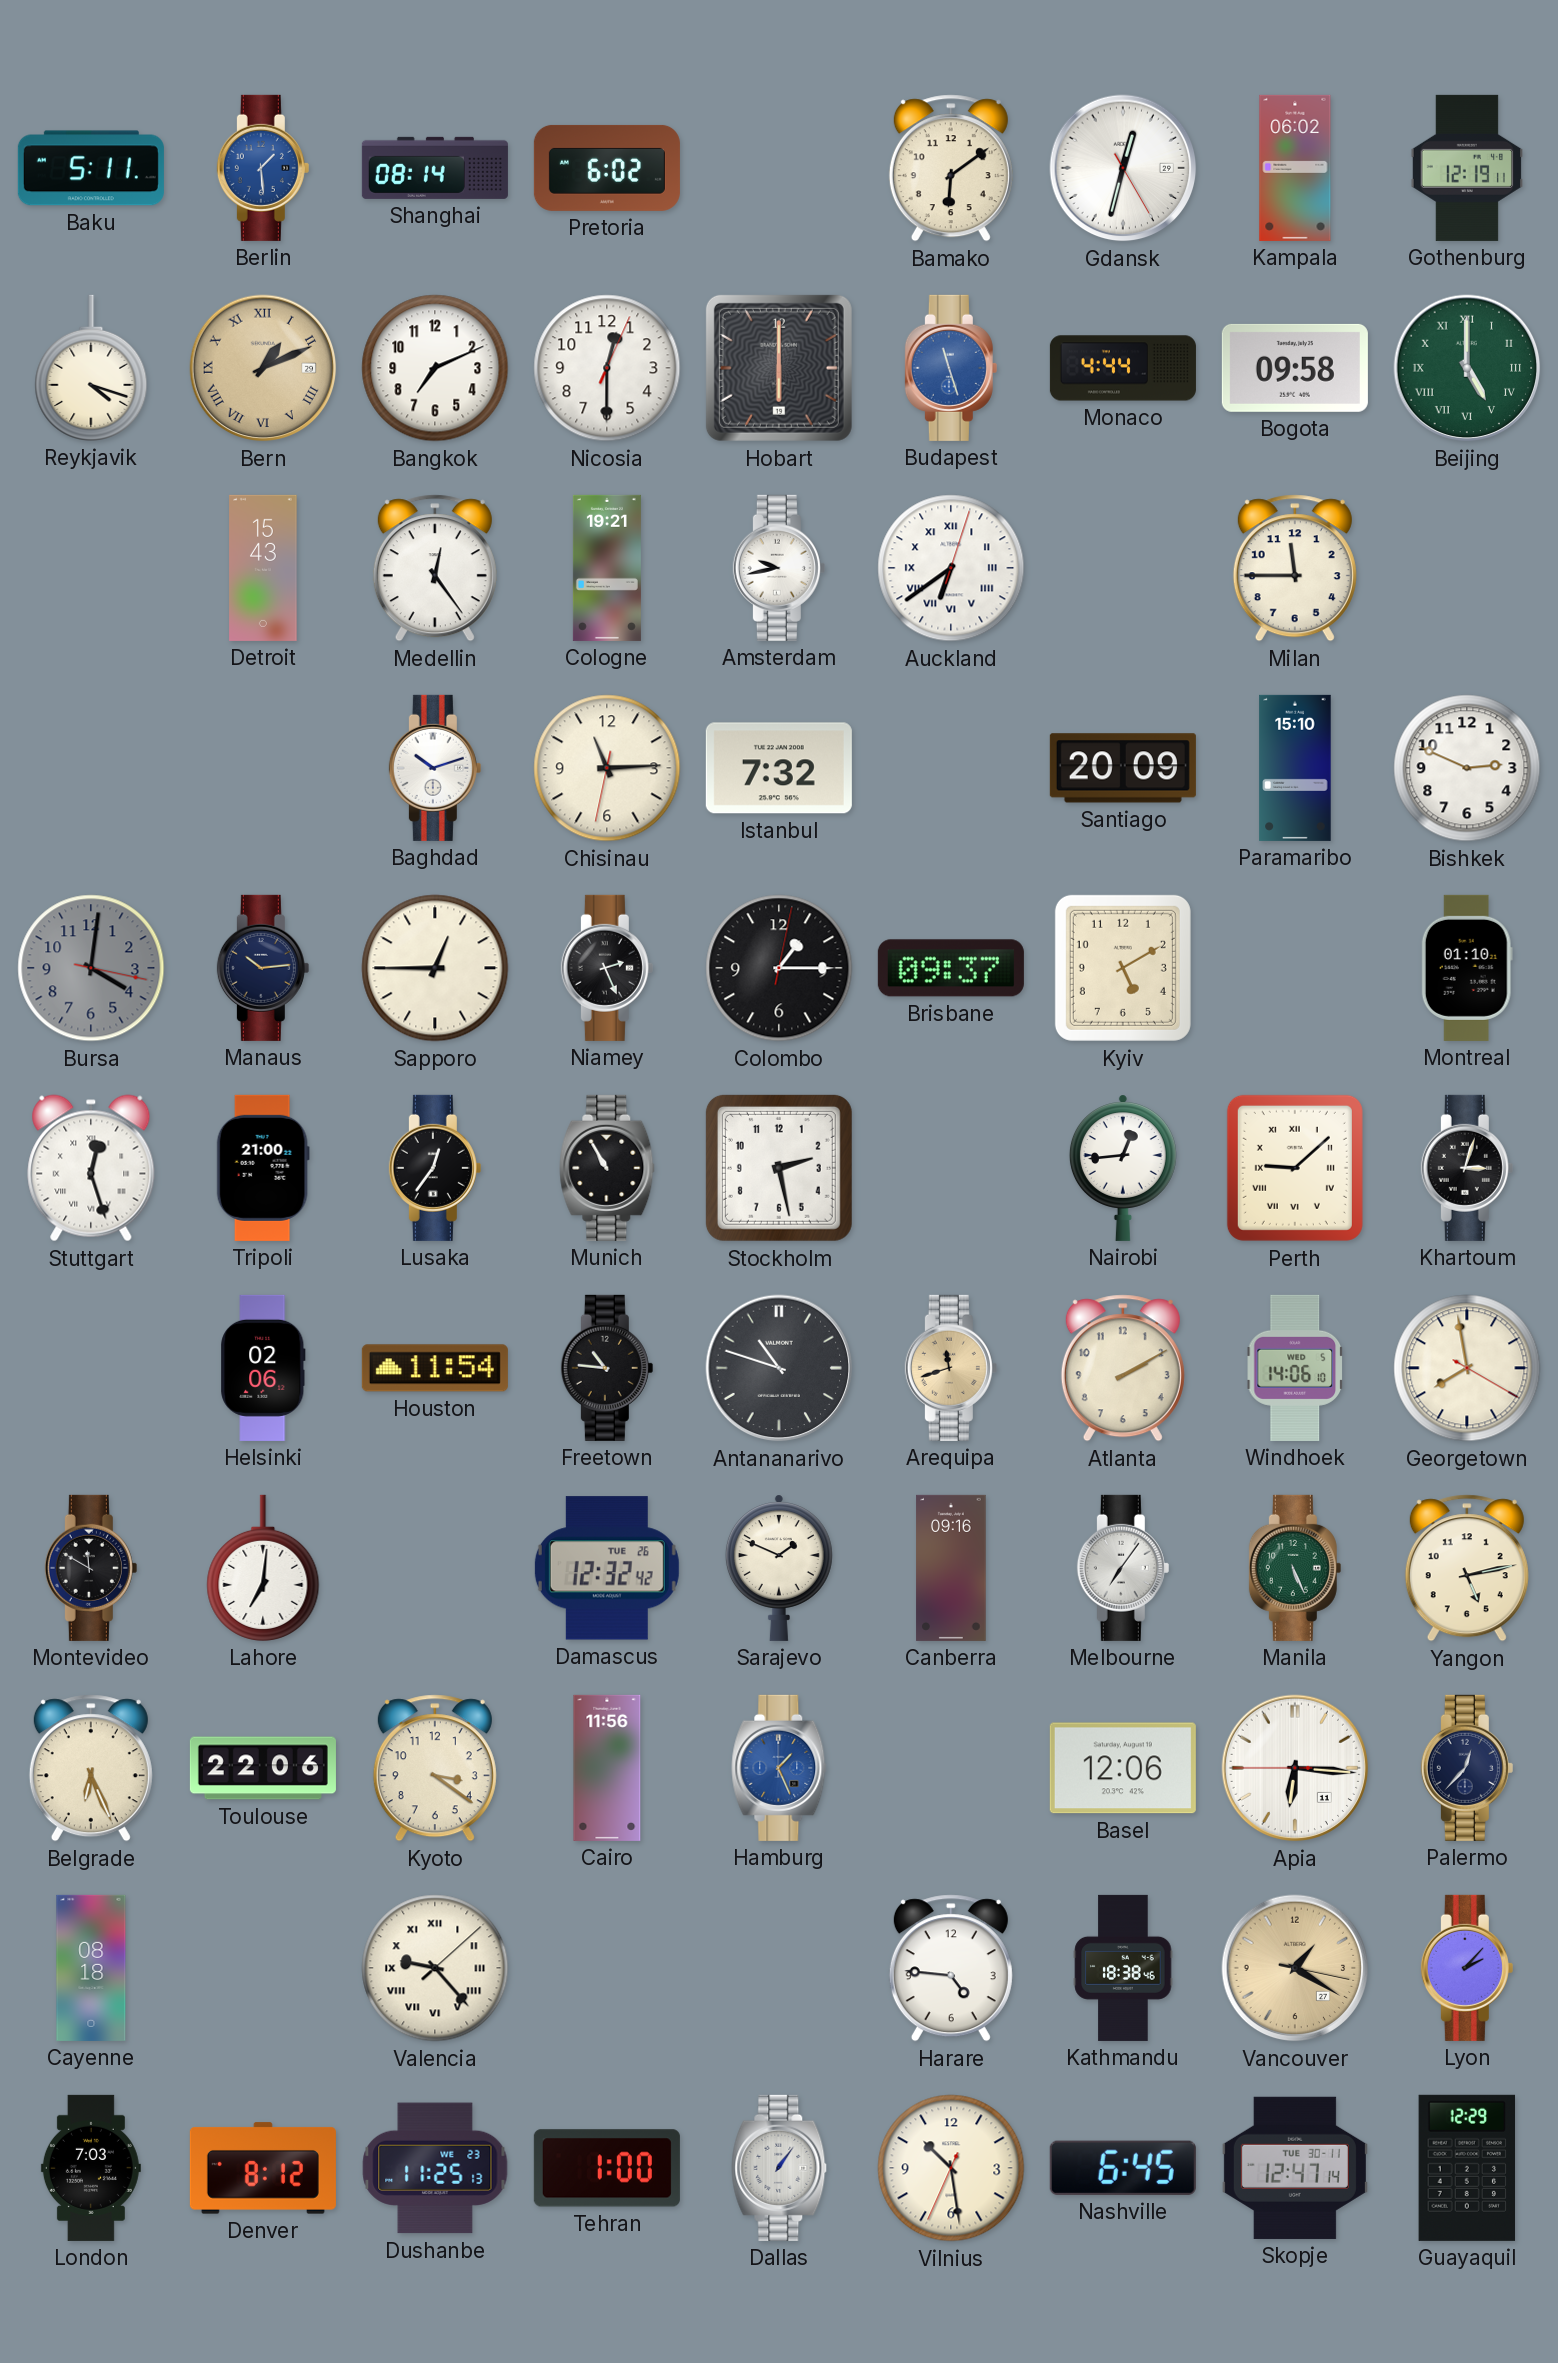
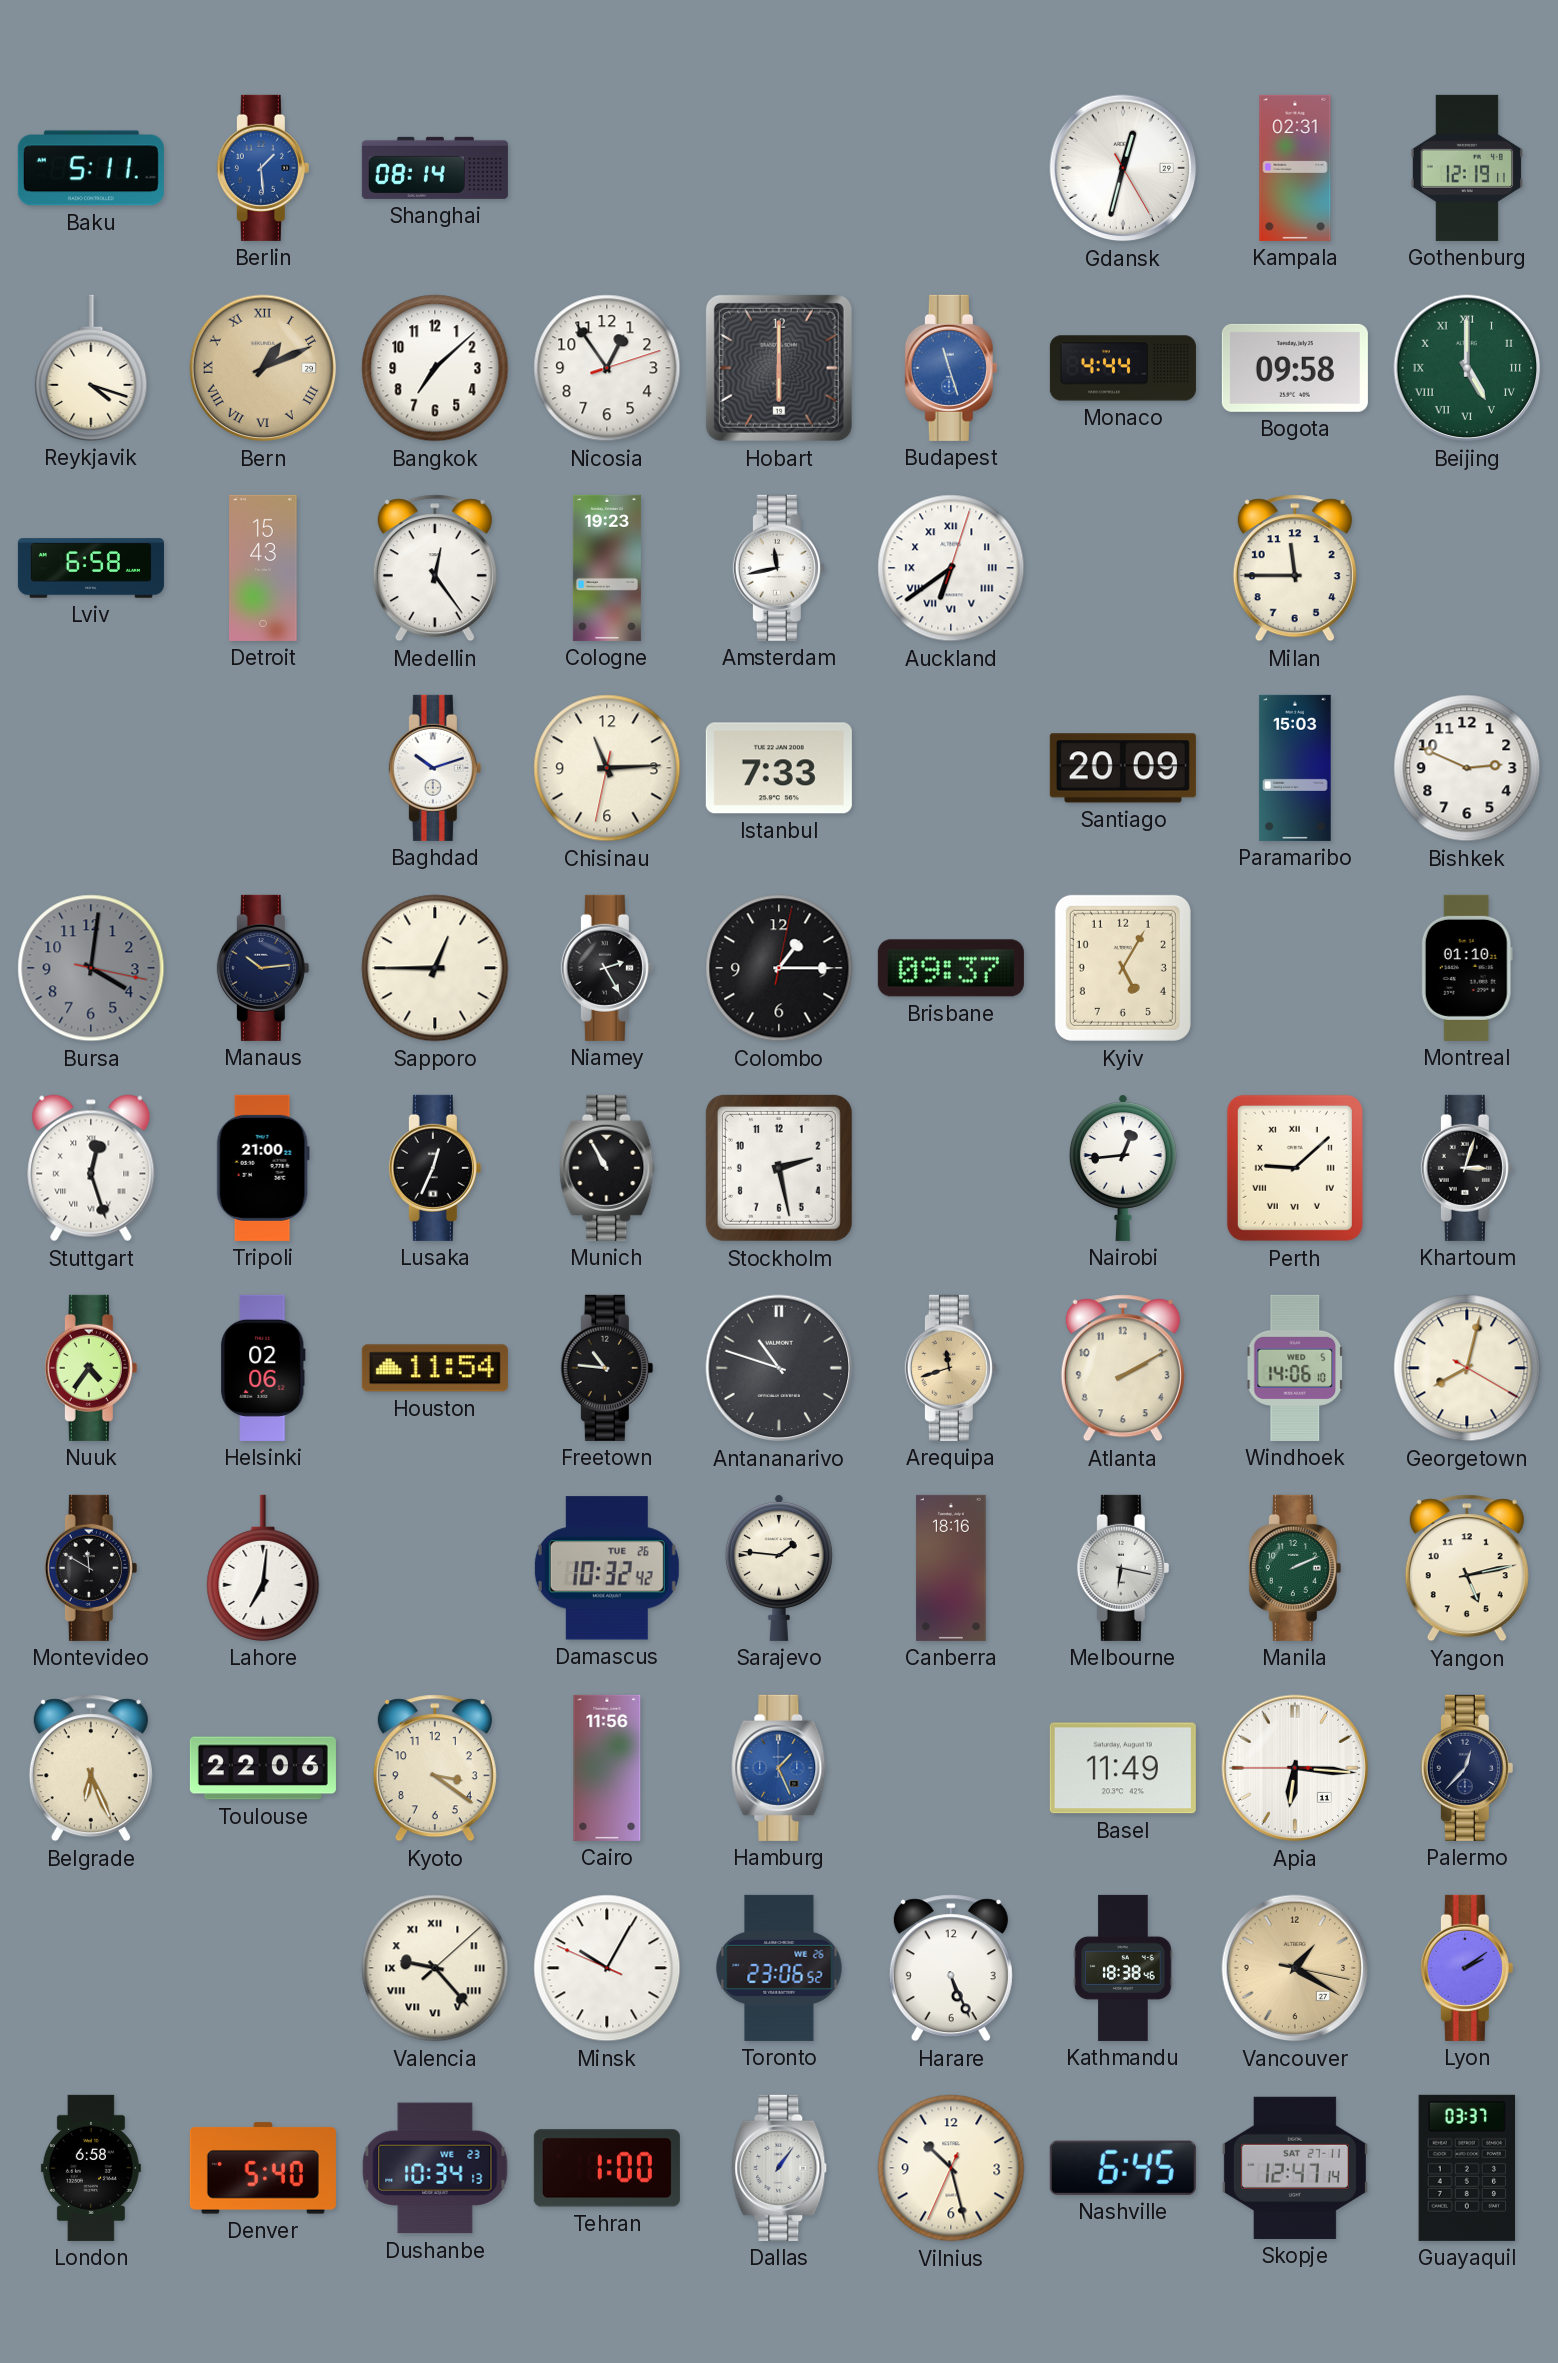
Pretoria: 6:02 -> none
Bamako: 6:09 -> none
Kampala: 06:02 -> 02:31
Bangkok: 7:11 -> 7:08
Nicosia: 12:30 -> 12:54
Lviv: none -> 6:58
Cologne: 19:21 -> 19:23
Amsterdam: 9:43 -> 11:43
Istanbul: 7:32 -> 7:33
Paramaribo: 15:10 -> 15:03
Niamey: 2:26 -> 2:25
Kyiv: 5:10 -> 5:05
Lusaka: 12:36 -> 12:34
Nuuk: none -> 4:36
Georgetown: 7:58 -> 8:02
Damascus: 12:32 -> 10:32
Sarajevo: 1:49 -> 1:46
Canberra: 09:16 -> 18:16
Melbourne: 7:06 -> 6:17
Manila: 5:26 -> 2:11
Basel: 12:06 -> 11:49
Cayenne: 08:18 -> none
Minsk: none -> 10:04
Toronto: none -> 23:06
Harare: 4:46 -> 5:26
Lyon: 2:07 -> 2:09
London: 7:03 -> 6:58
Denver: 8:12 -> 5:40
Dushanbe: 11:25 -> 10:34
Vilnius: 10:28 -> 10:27
Skopje date: TUE 30-11 -> SAT 27-11
Guayaquil: 12:29 -> 03:37
